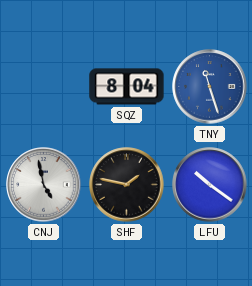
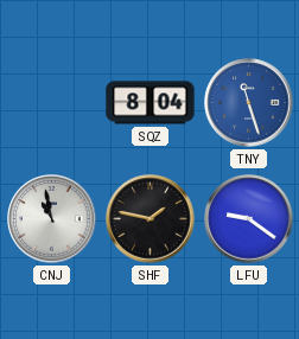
CNJ: 4:58 -> 10:58
LFU: 10:21 -> 9:21
